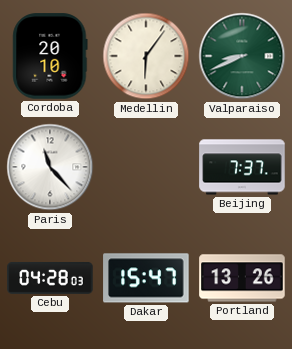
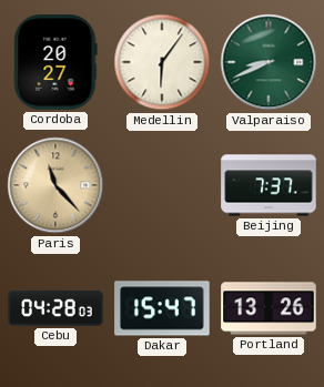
Cordoba: 20:10 -> 20:27
Paris dial: white -> champagne
